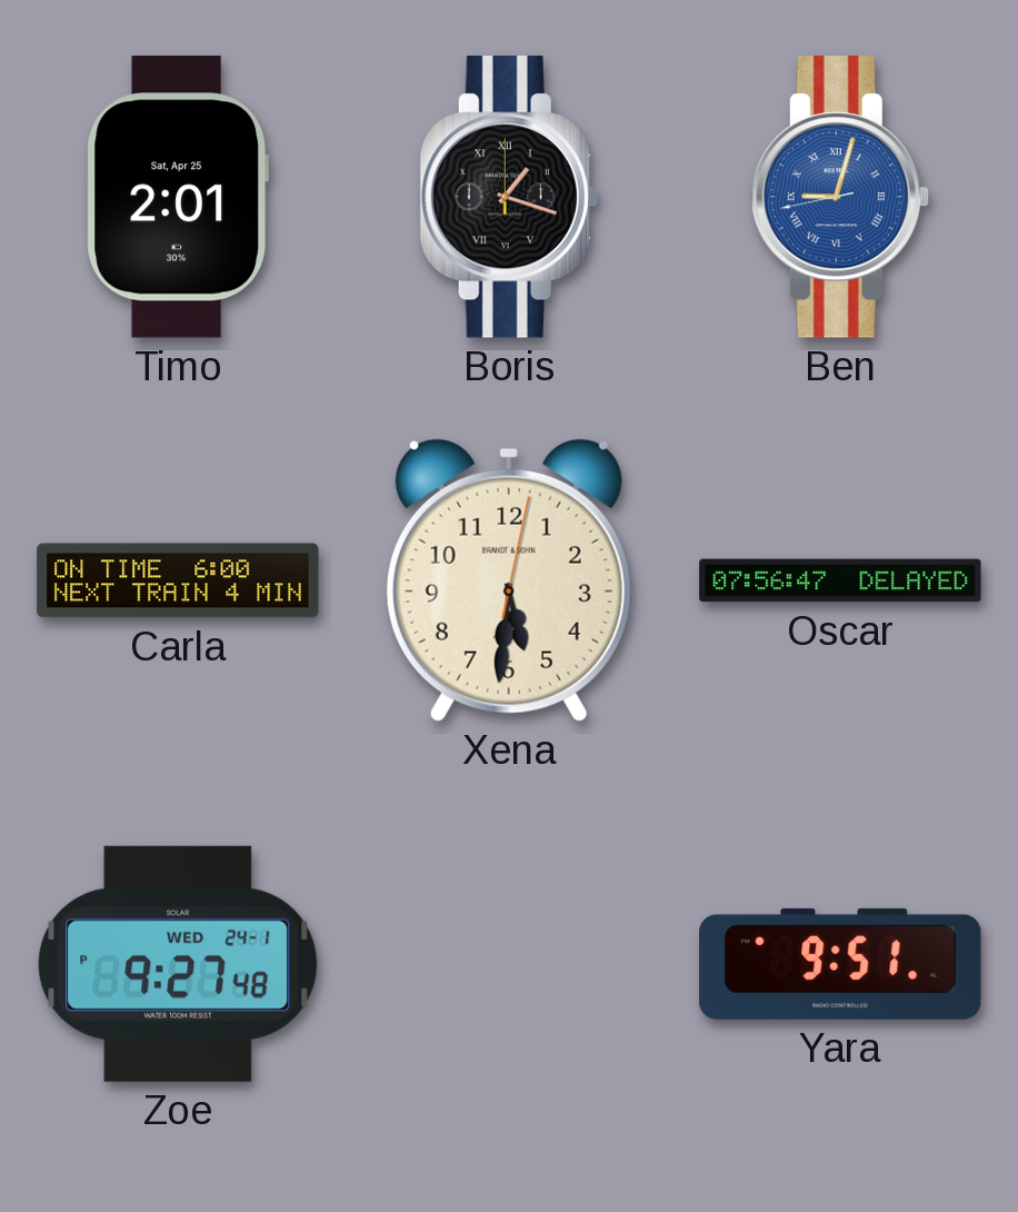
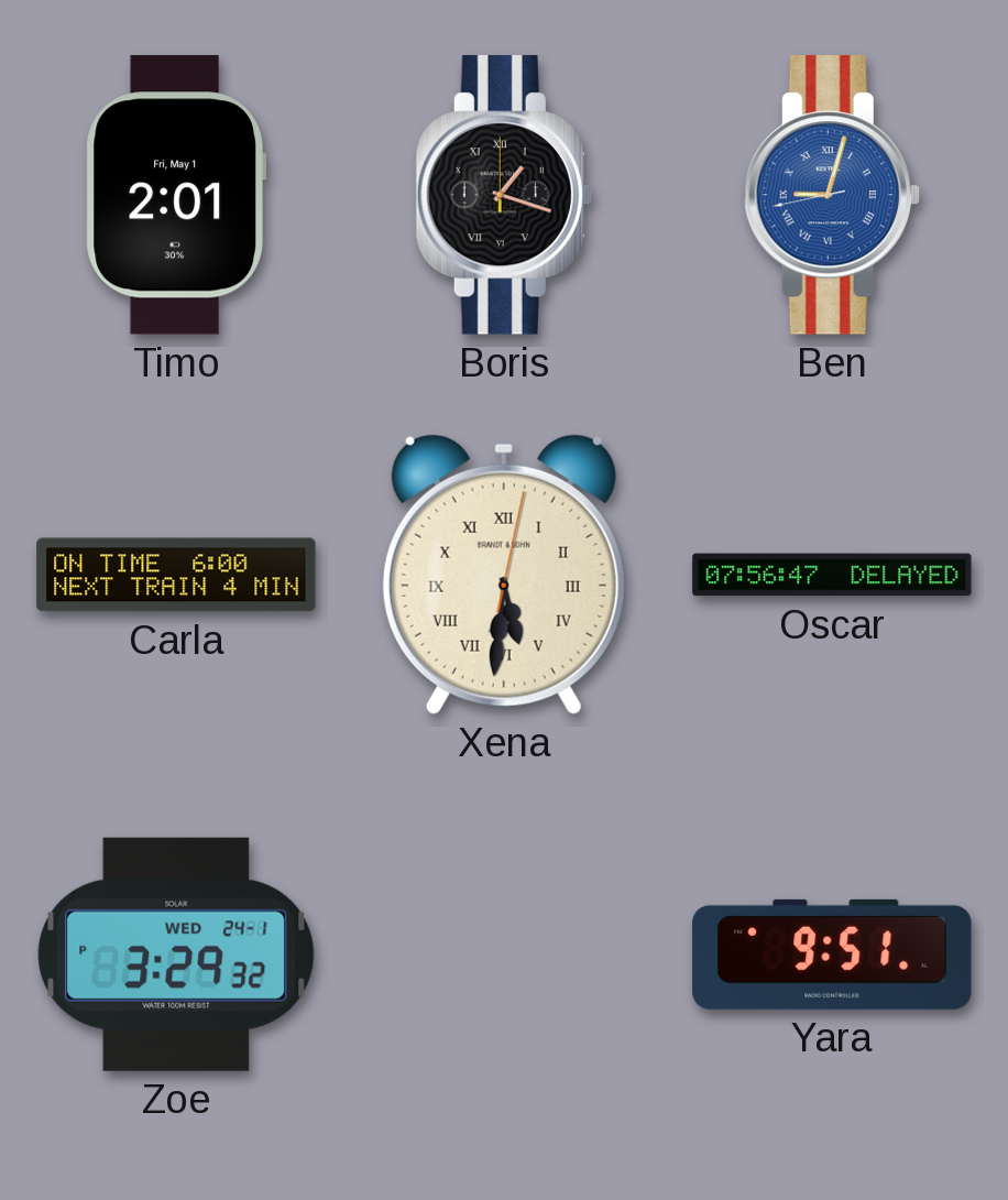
Timo date: Sat, Apr 25 -> Fri, May 1
Xena numerals: Arabic -> Roman
Zoe: 9:27 -> 3:29
